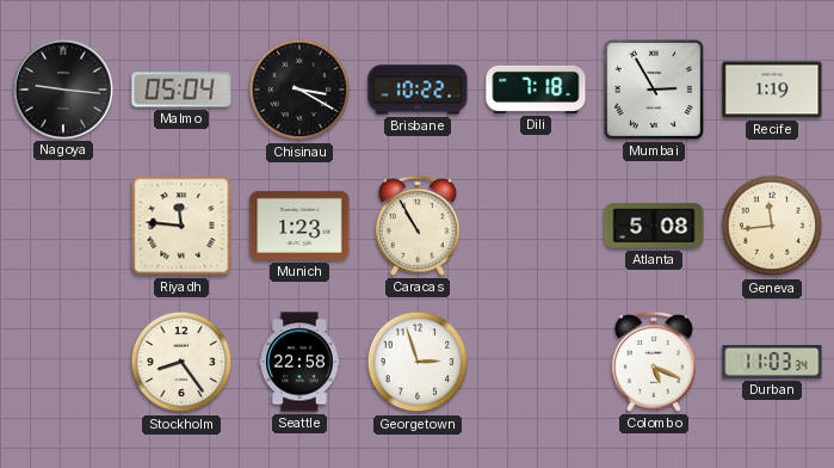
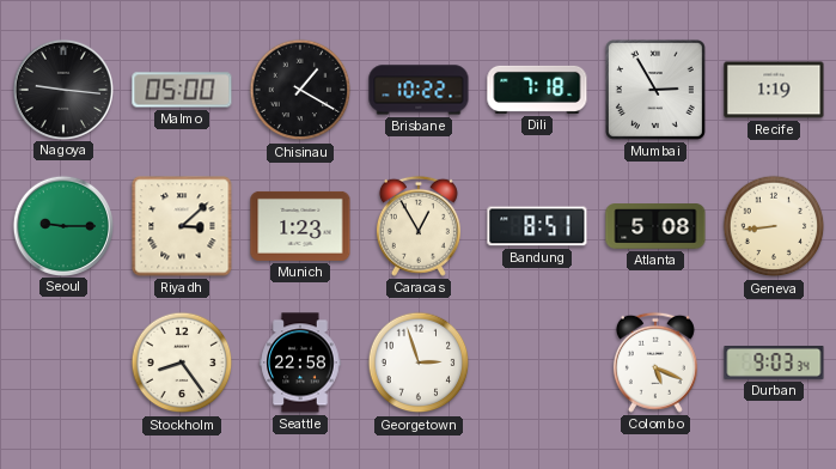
Malmo: 05:04 -> 05:00
Chisinau: 3:20 -> 1:20
Seoul: none -> 9:15
Riyadh: 11:46 -> 3:08
Caracas: 10:55 -> 12:55
Bandung: none -> 8:51
Geneva: 11:44 -> 8:44
Durban: 11:03 -> 9:03
